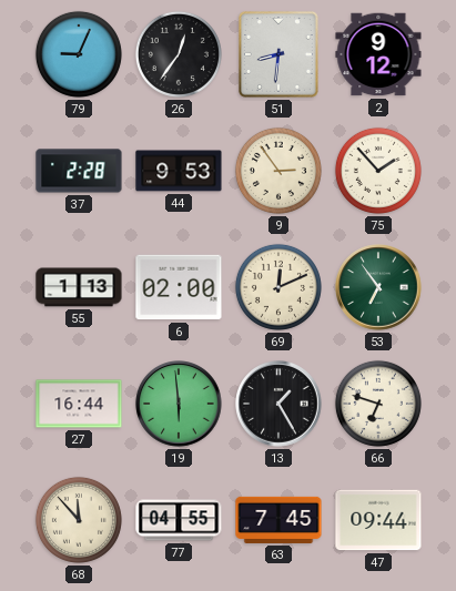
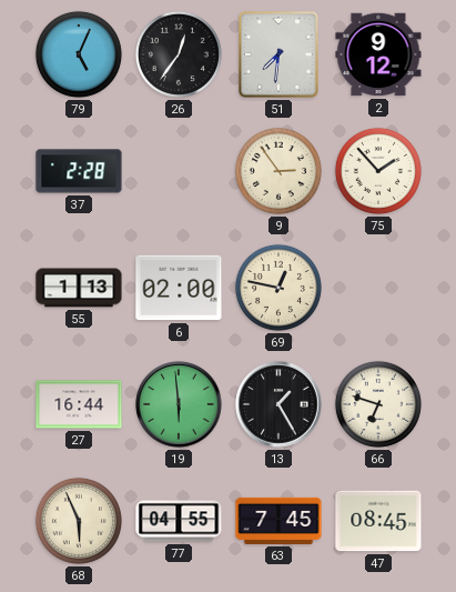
79: 9:04 -> 5:04
51: 8:31 -> 7:31
44: 9:53 -> none
69: 12:11 -> 12:47
53: 6:54 -> none
68: 11:53 -> 5:56
47: 09:44 -> 08:45
